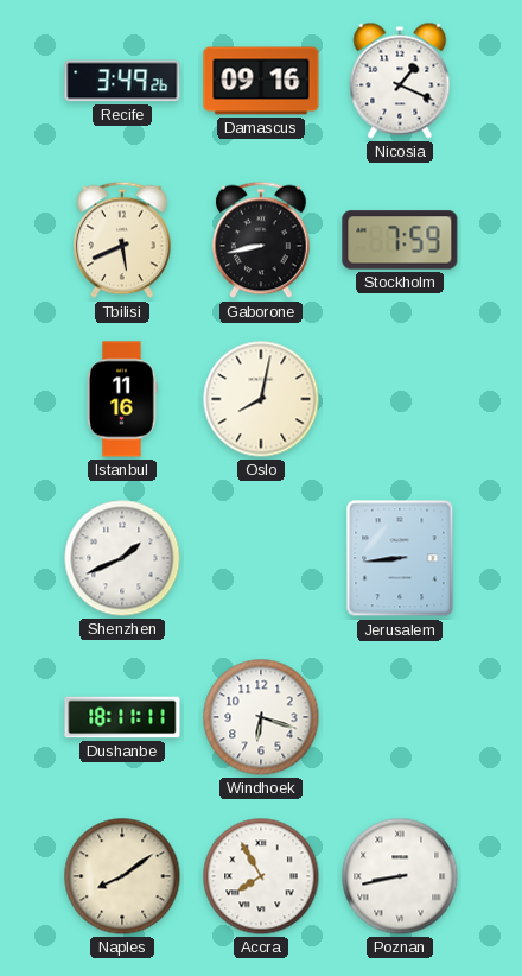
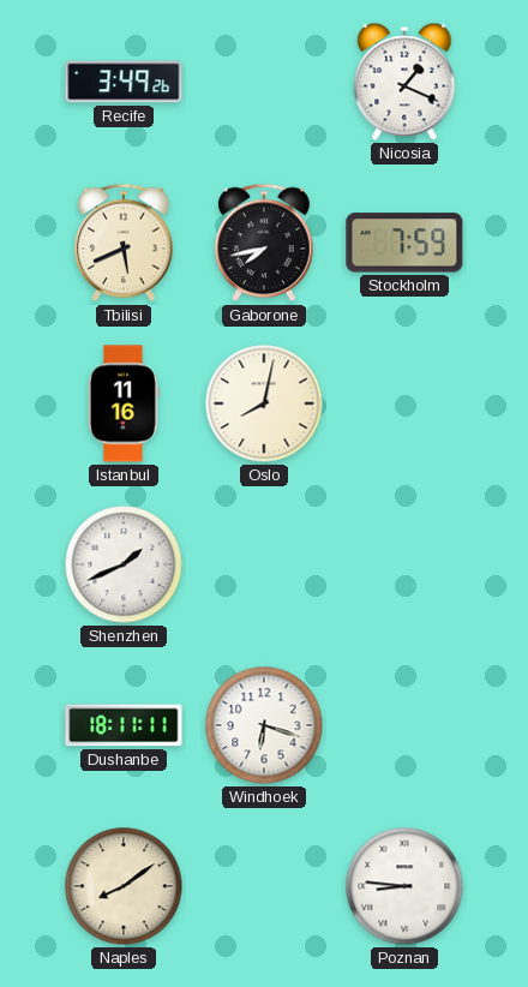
Damascus: 09:16 -> none
Gaborone: 8:43 -> 7:43
Jerusalem: 8:44 -> none
Accra: 7:55 -> none
Poznan: 8:43 -> 8:46
